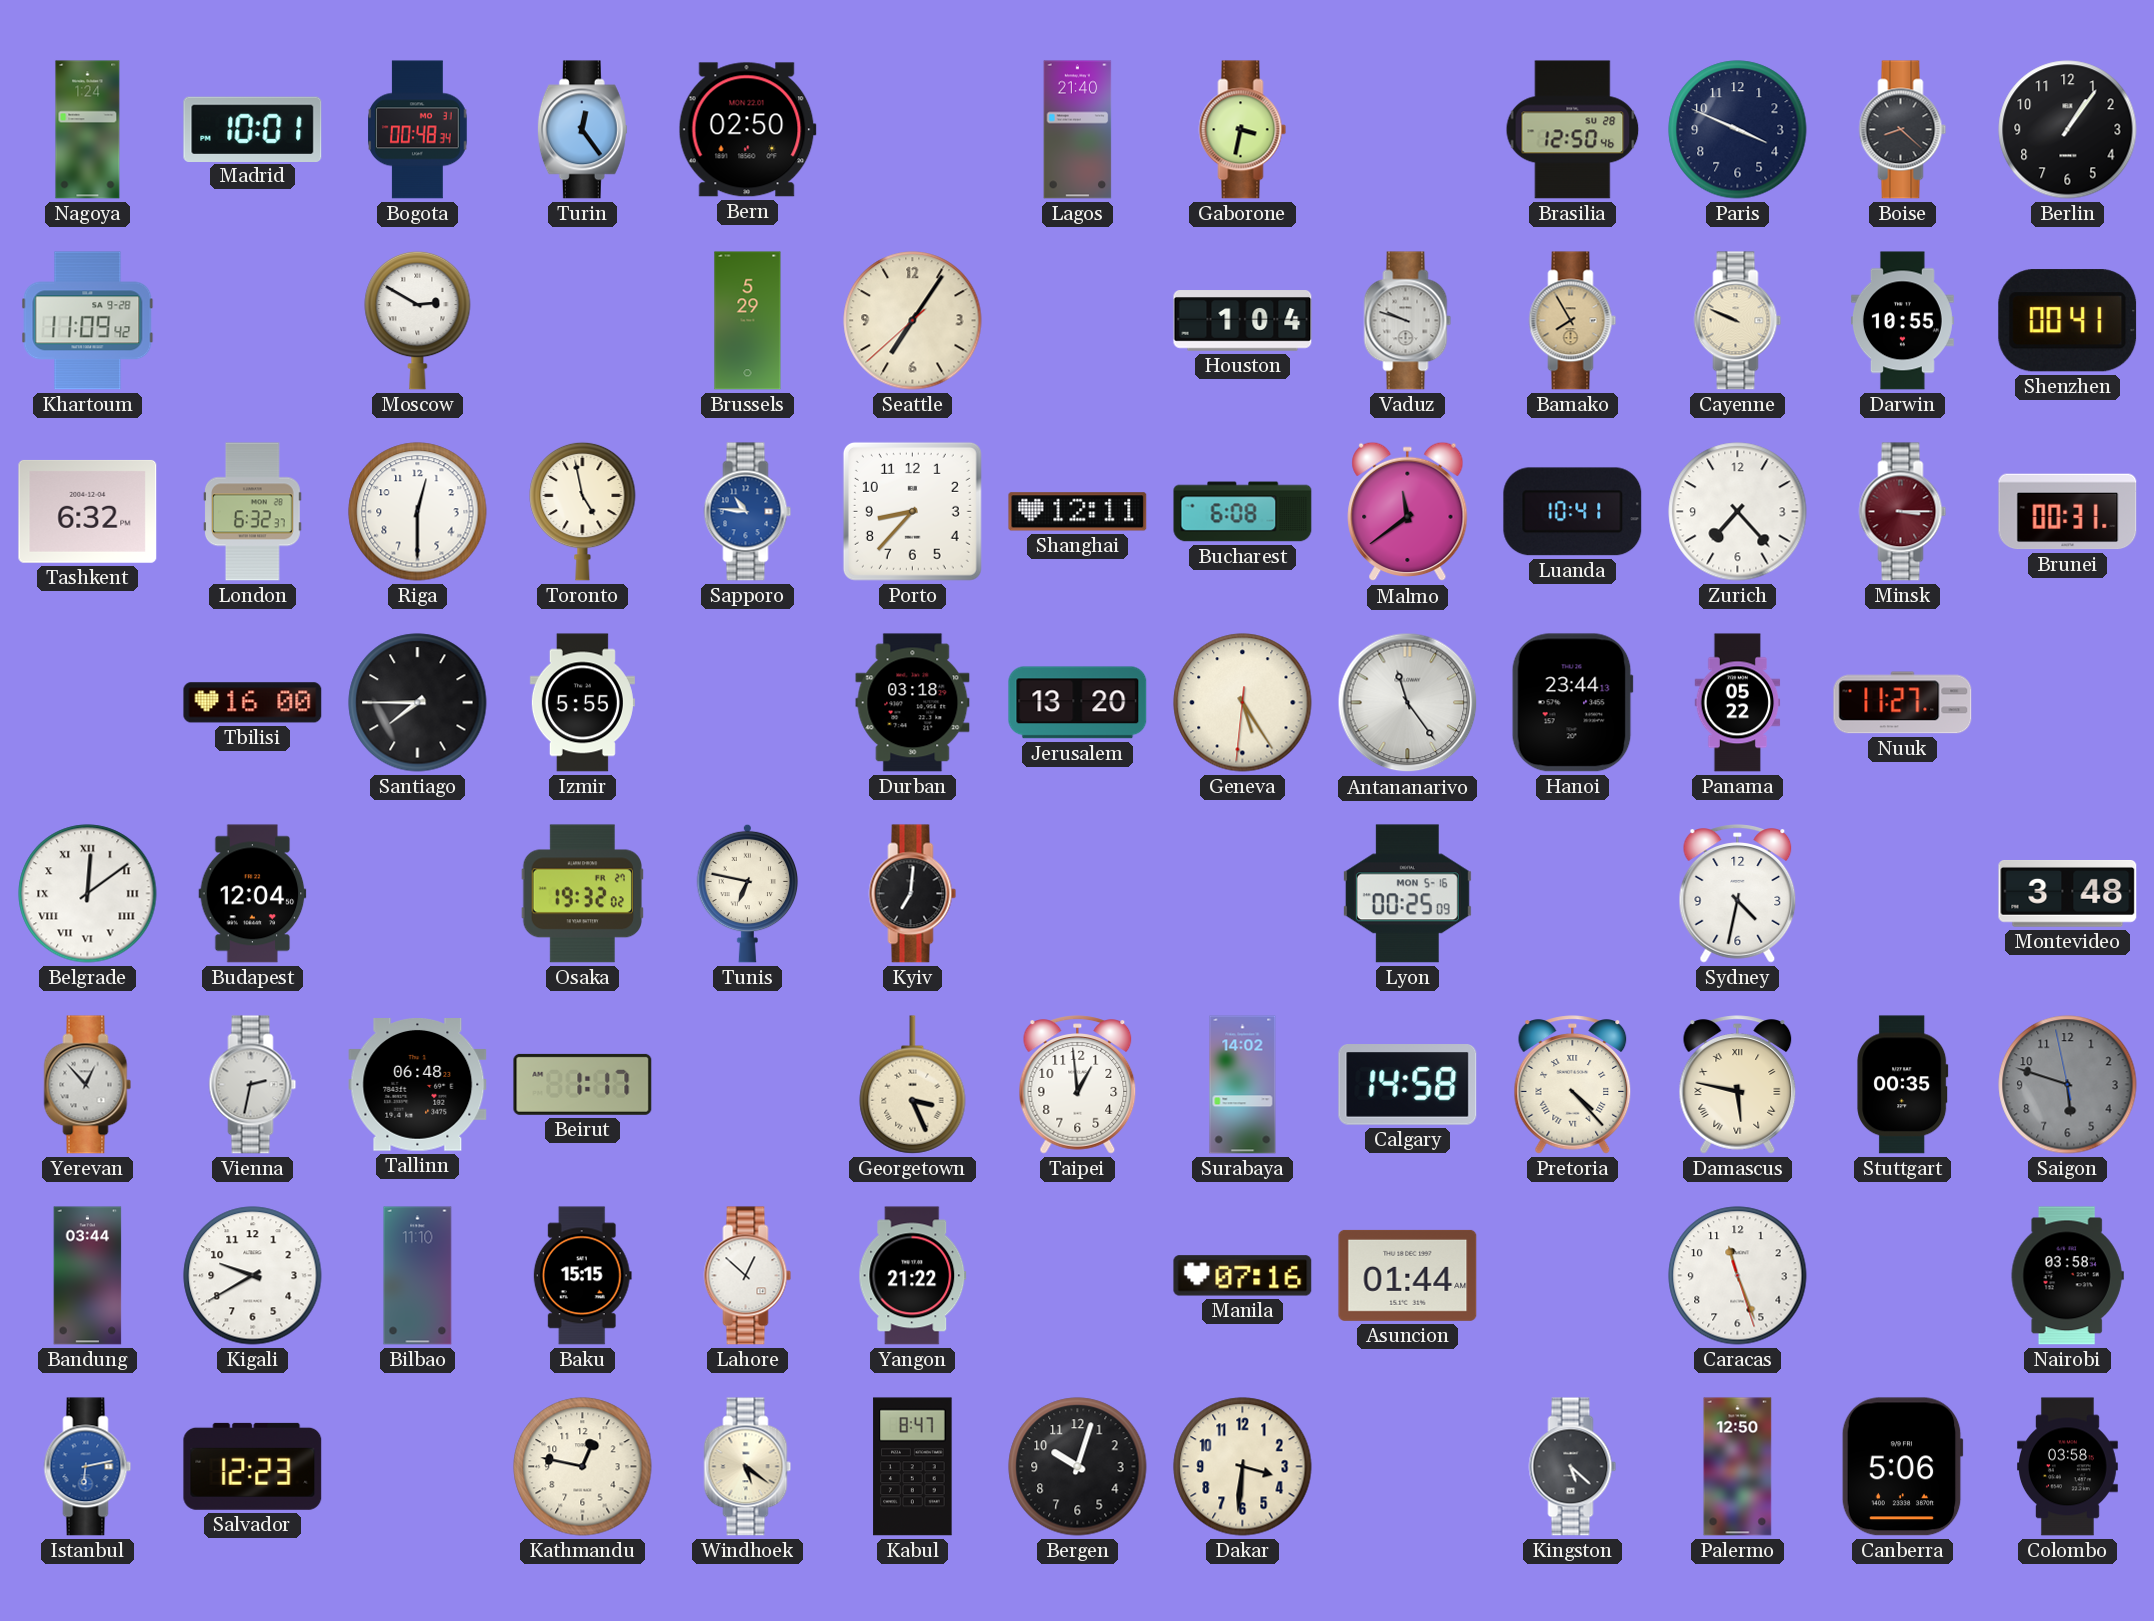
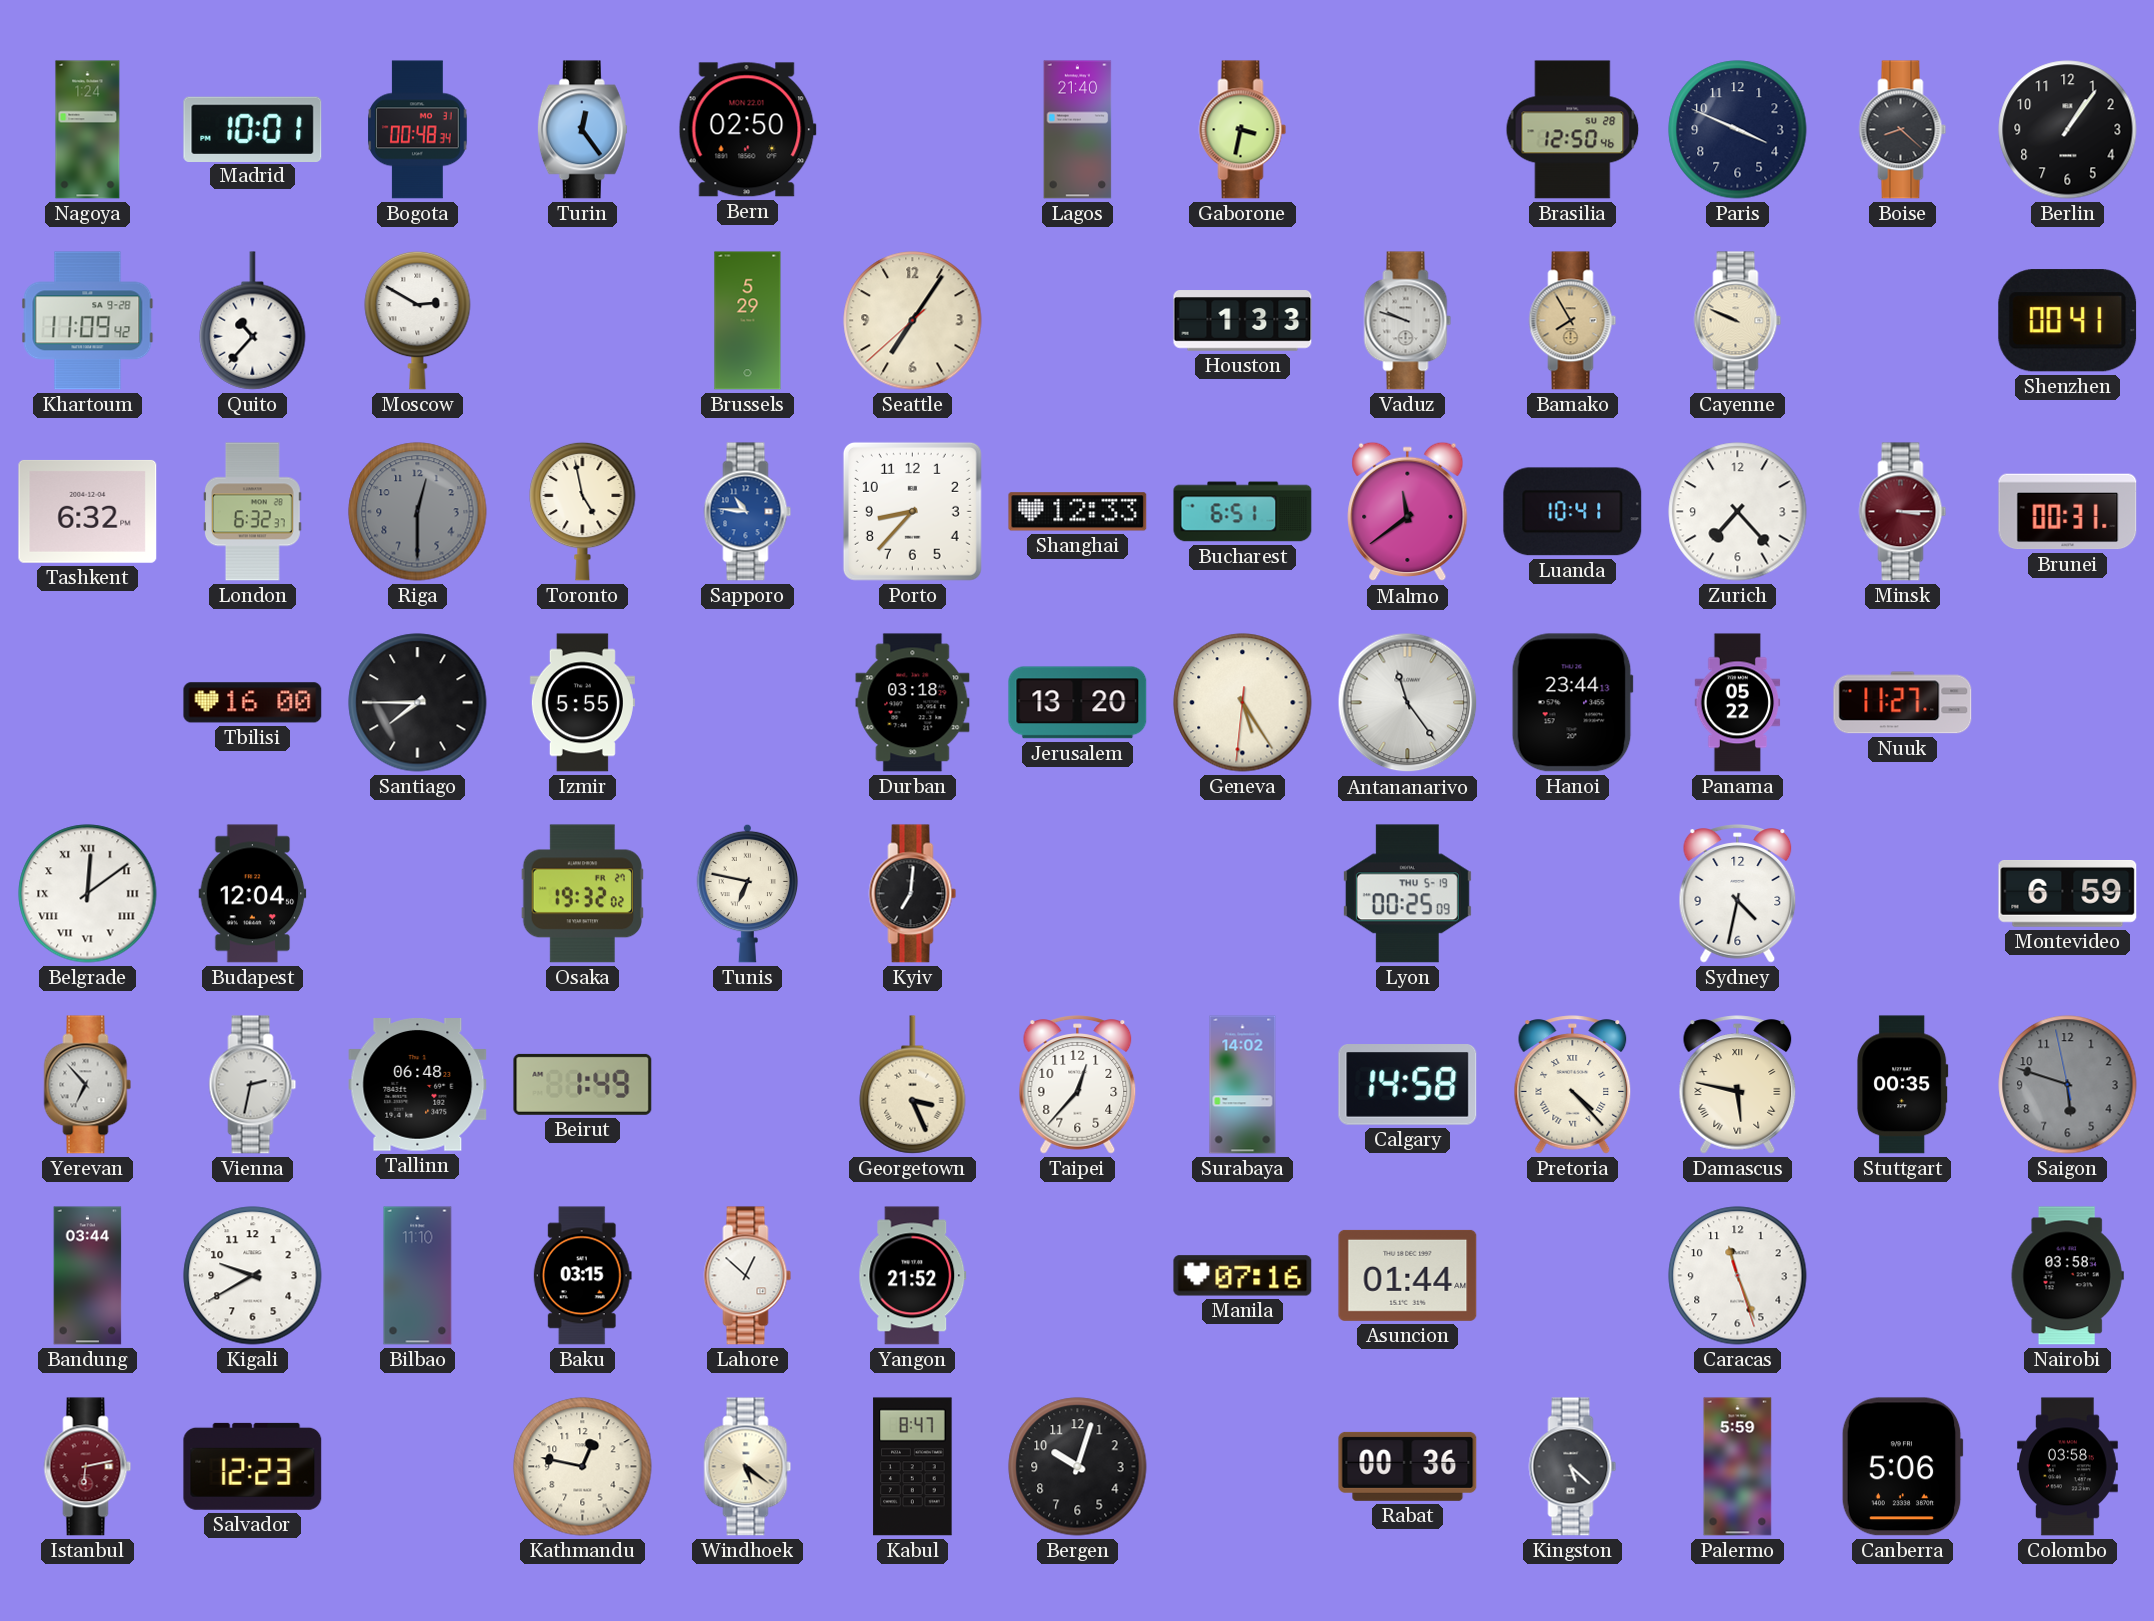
Quito: none -> 10:37
Houston: 1:04 -> 1:33
Darwin: 10:55 -> none
Riga dial: white -> grey
Shanghai: 12:11 -> 12:33
Bucharest: 6:08 -> 6:51
Lyon date: MON 5-16 -> THU 5-19
Montevideo: 3:48 -> 6:59
Yerevan: 12:53 -> 6:53
Beirut: 1:17 -> 1:49
Taipei: 12:59 -> 12:37
Baku: 15:15 -> 03:15
Yangon: 21:22 -> 21:52
Istanbul dial: blue -> burgundy
Dakar: 3:31 -> none
Rabat: none -> 00:36
Palermo: 12:50 -> 5:59
